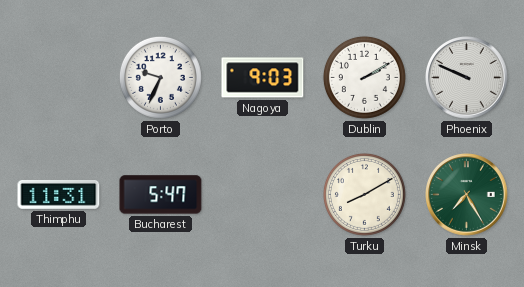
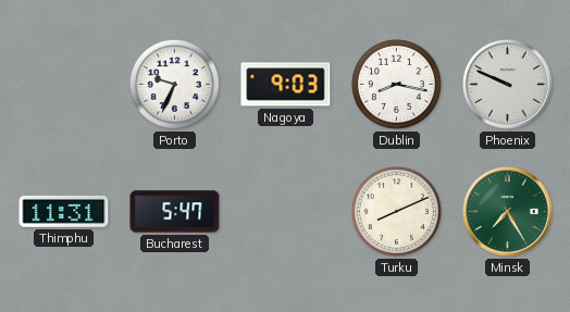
Dublin: 2:10 -> 8:17
Turku: 8:10 -> 8:11
